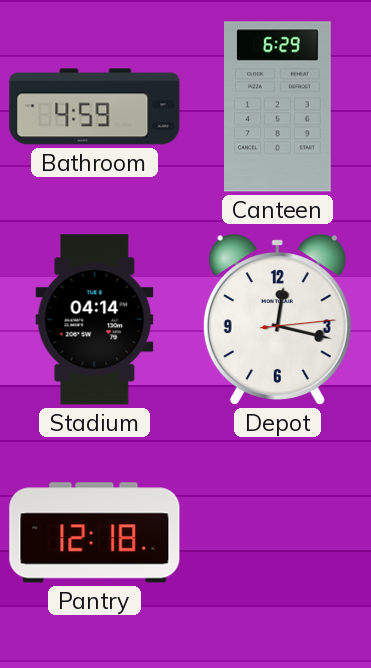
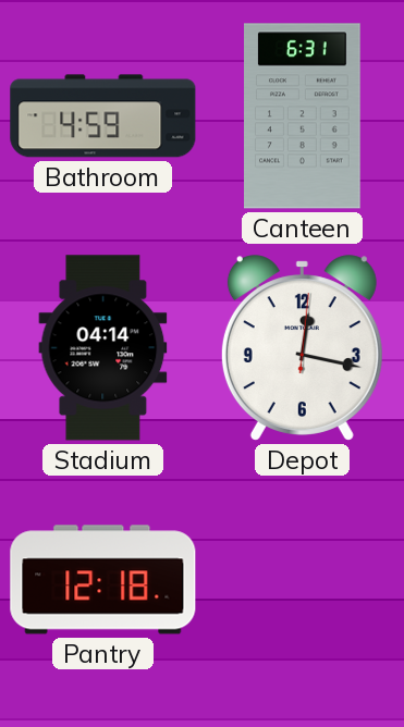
Canteen: 6:29 -> 6:31
Depot: 12:17:14 -> 12:17:01
